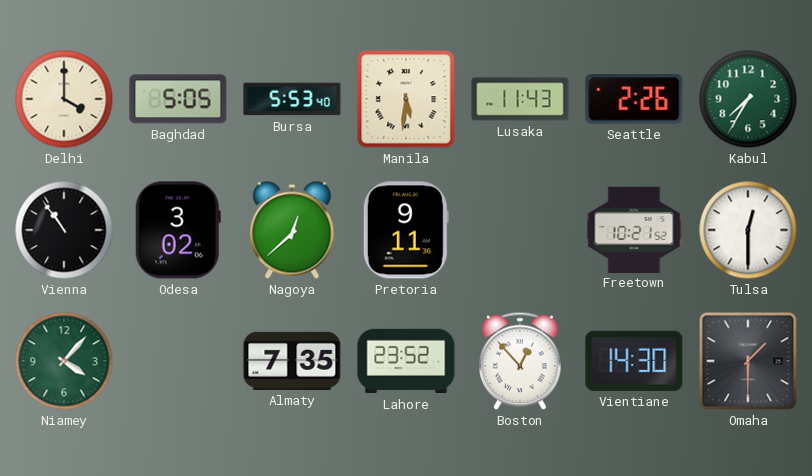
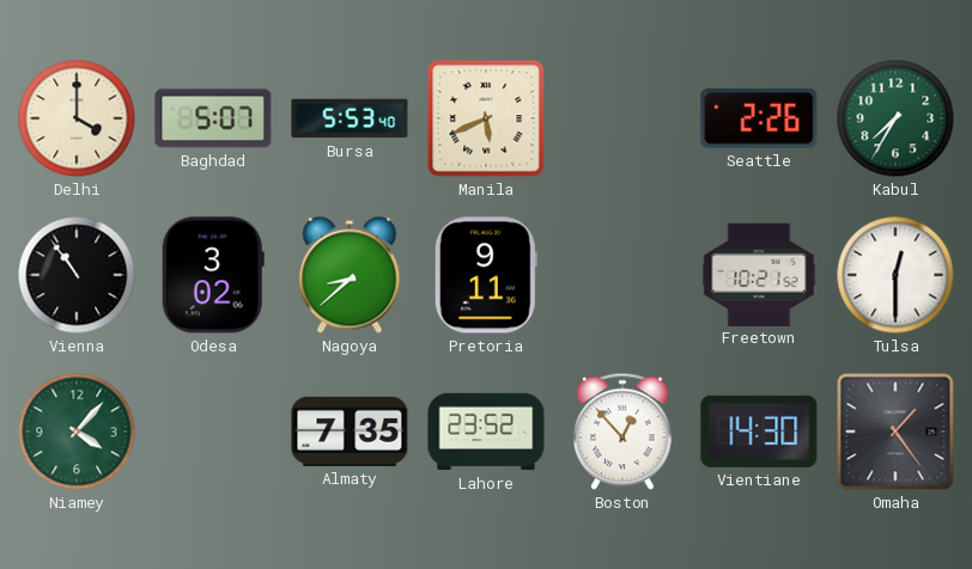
Baghdad: 5:05 -> 5:07
Manila: 5:31 -> 5:41
Lusaka: 11:43 -> none
Nagoya: 12:38 -> 8:38
Omaha: 1:30 -> 1:24
